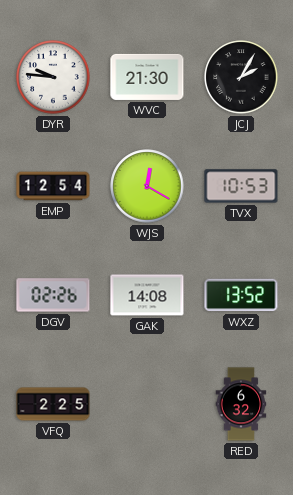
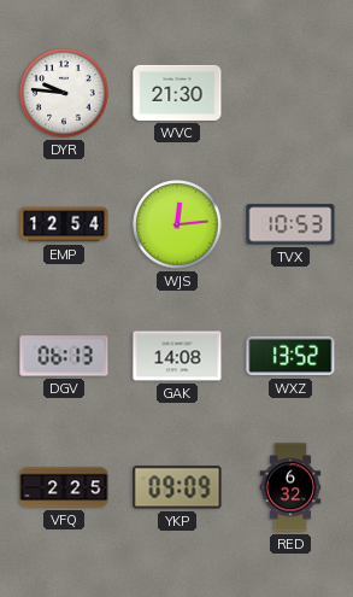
JCJ: 2:05 -> none
WJS: 12:20 -> 12:14
DGV: 02:26 -> 06:13
YKP: none -> 09:09
